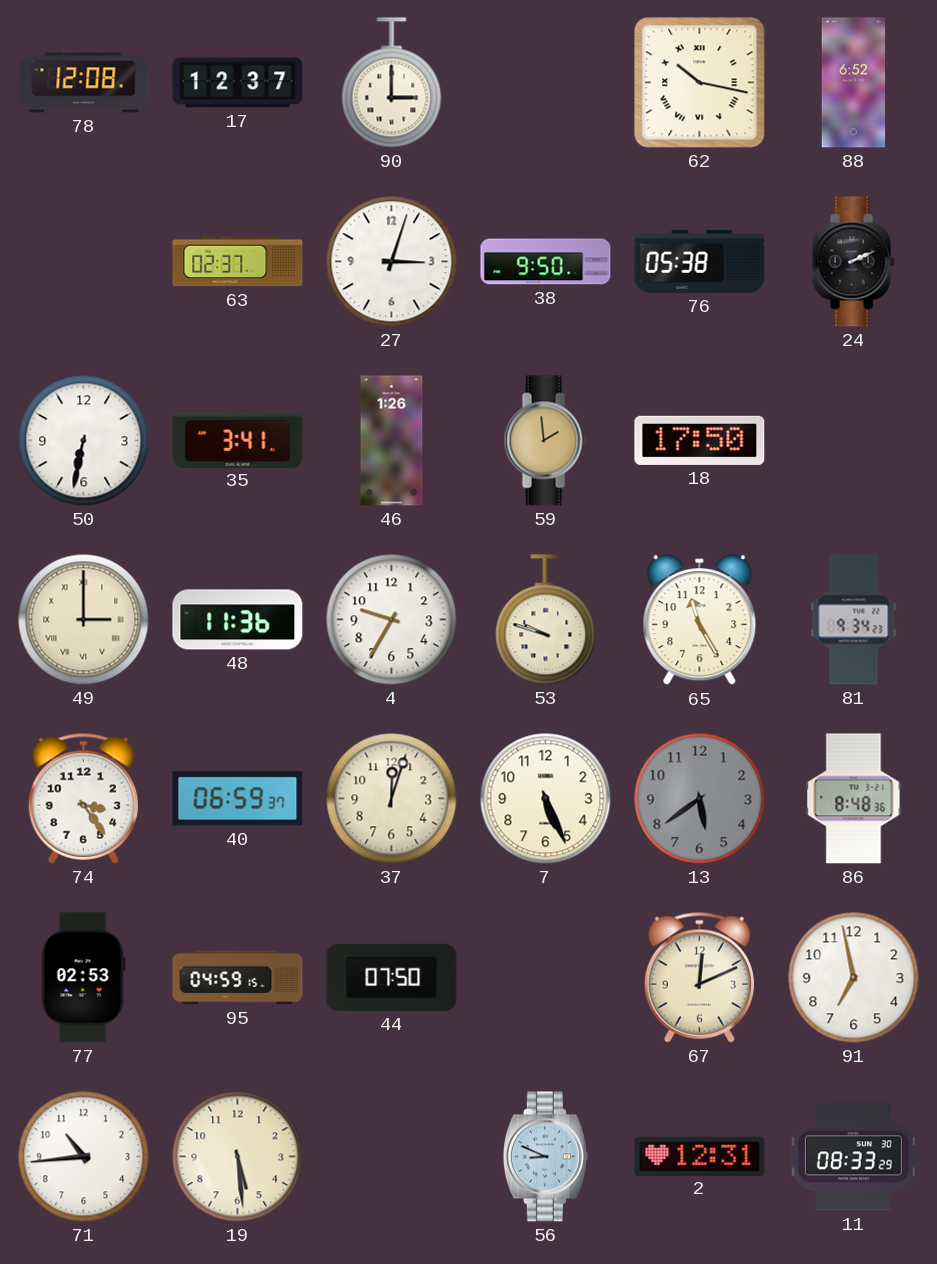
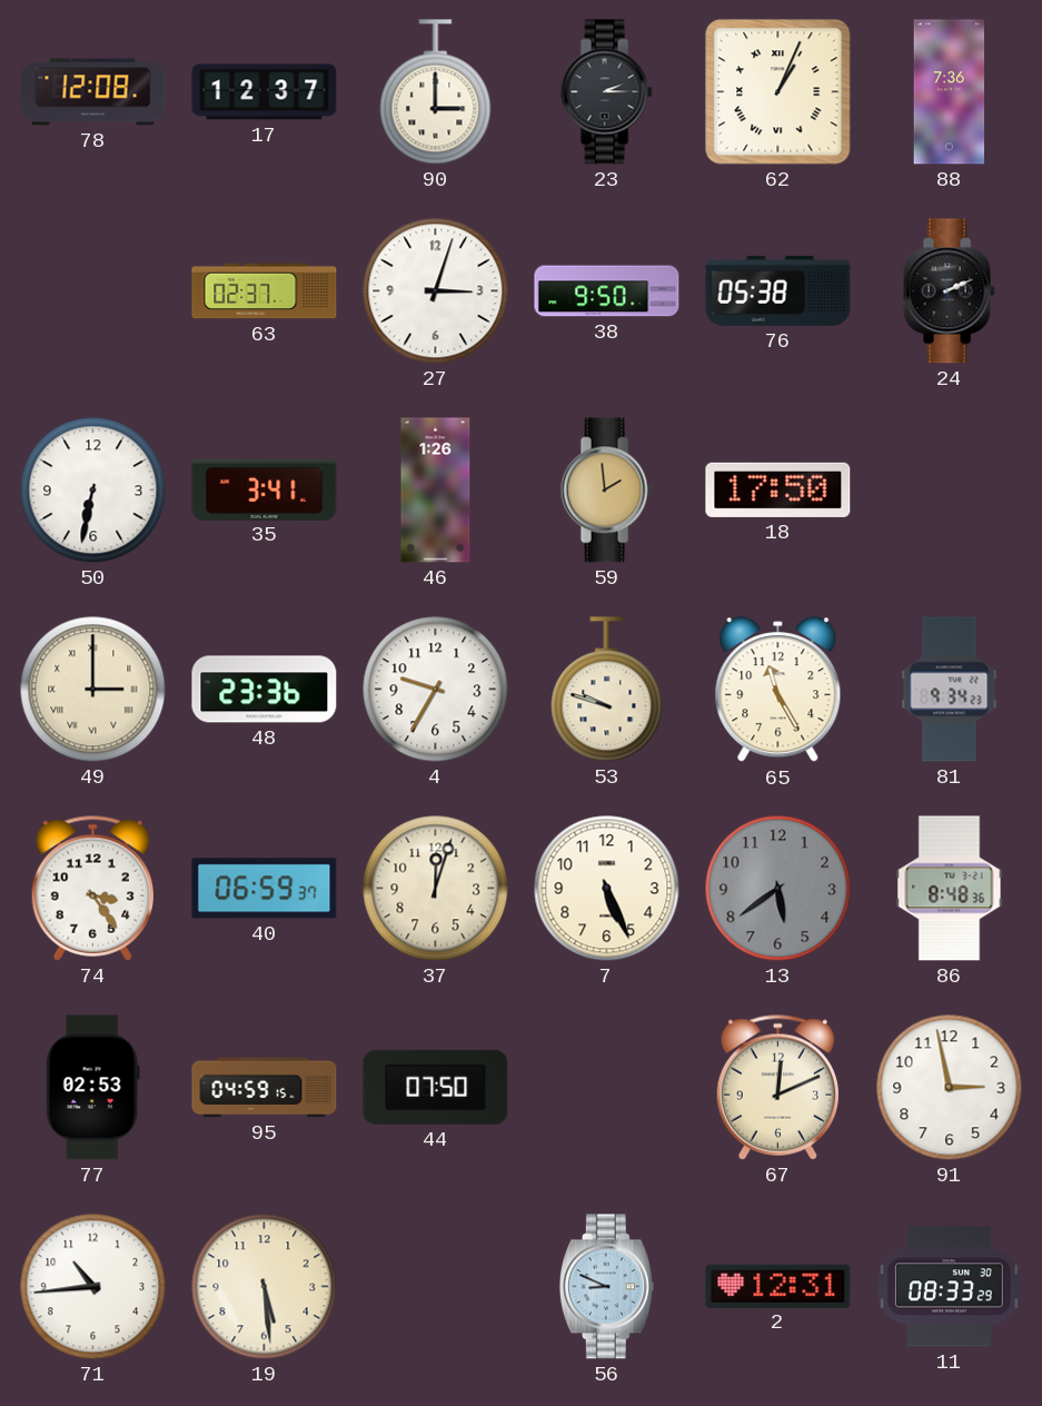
23: none -> 2:15
62: 10:17 -> 1:04
88: 6:52 -> 7:36
48: 11:36 -> 23:36
91: 6:58 -> 2:58
